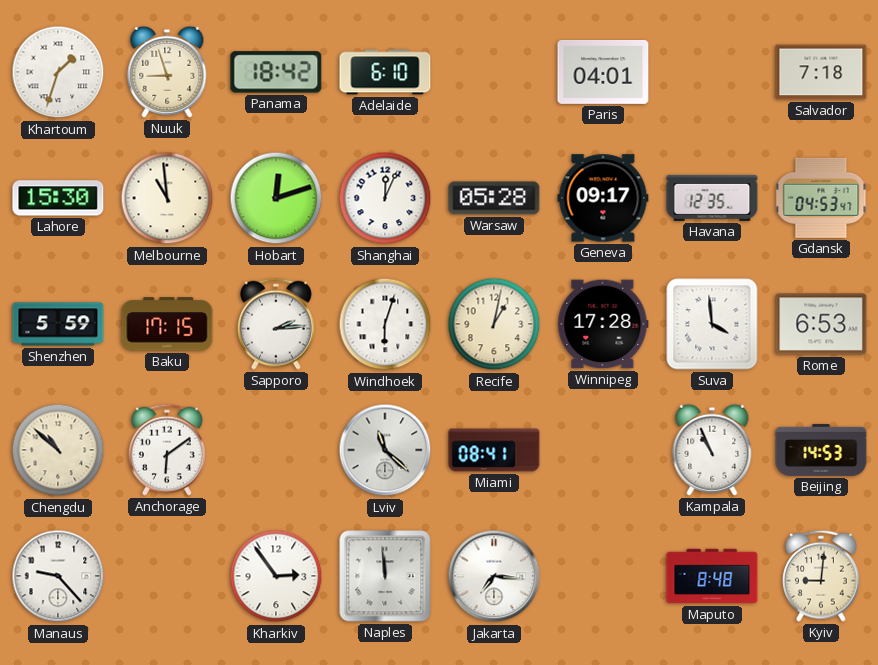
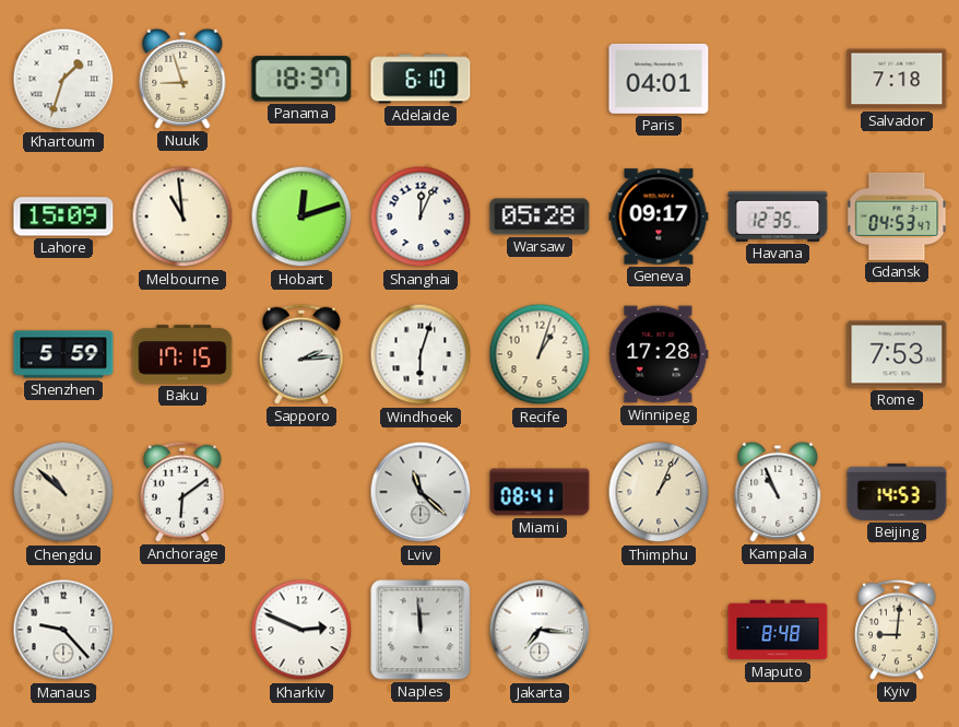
Panama: 18:42 -> 18:37
Lahore: 15:30 -> 15:09
Recife: 1:02 -> 1:03
Suva: 3:59 -> none
Rome: 6:53 -> 7:53
Thimphu: none -> 1:04
Kharkiv: 2:54 -> 2:49
